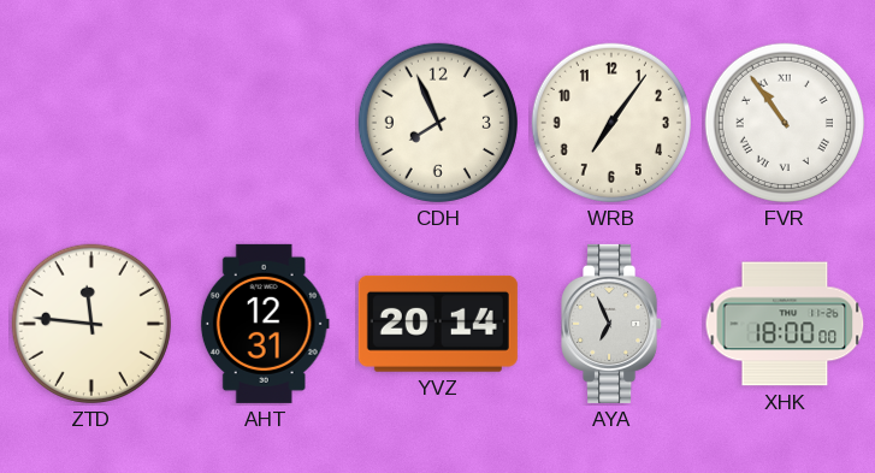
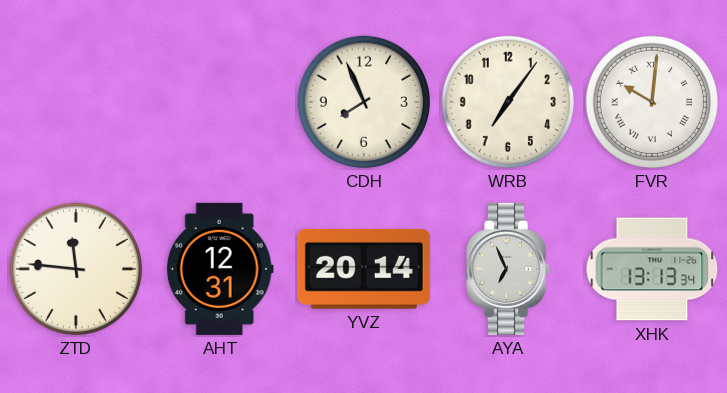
FVR: 10:54 -> 10:01
XHK: 18:00 -> 13:13
